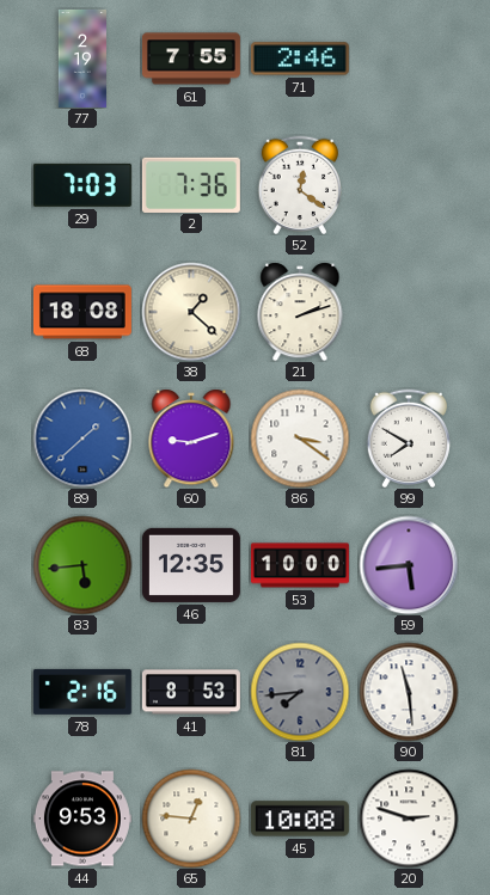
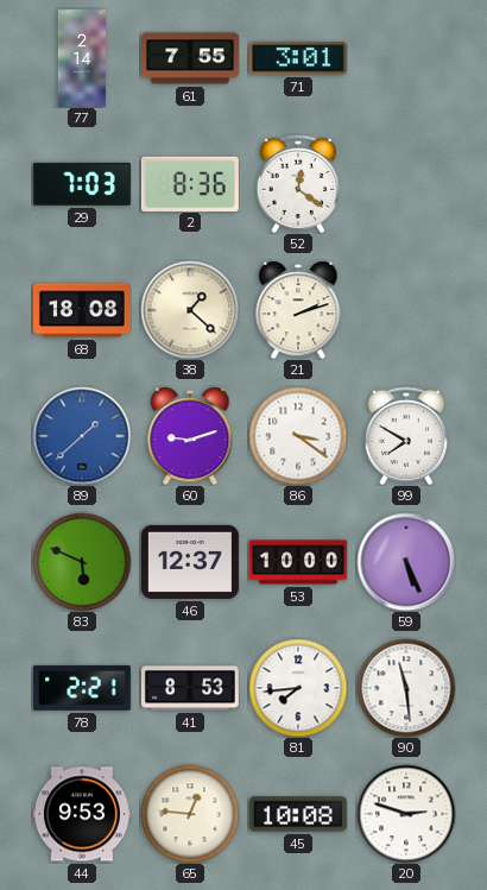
77: 2:19 -> 2:14
71: 2:46 -> 3:01
2: 7:36 -> 8:36
83: 5:44 -> 5:49
46: 12:35 -> 12:37
59: 5:44 -> 5:26
78: 2:16 -> 2:21
81 dial: grey -> white
